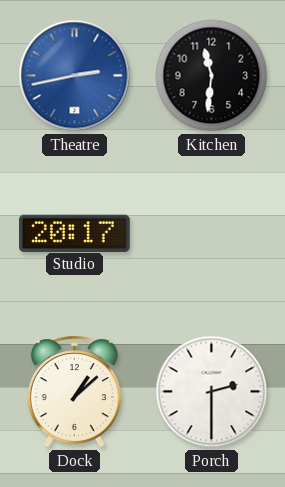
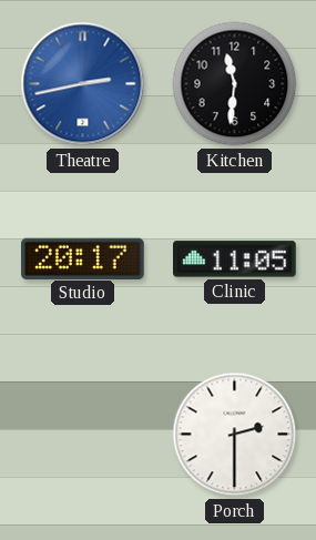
Clinic: none -> 11:05
Dock: 1:08 -> none
